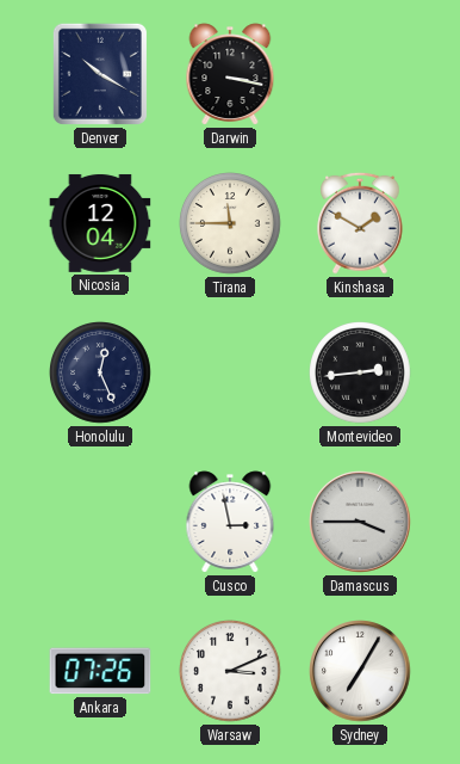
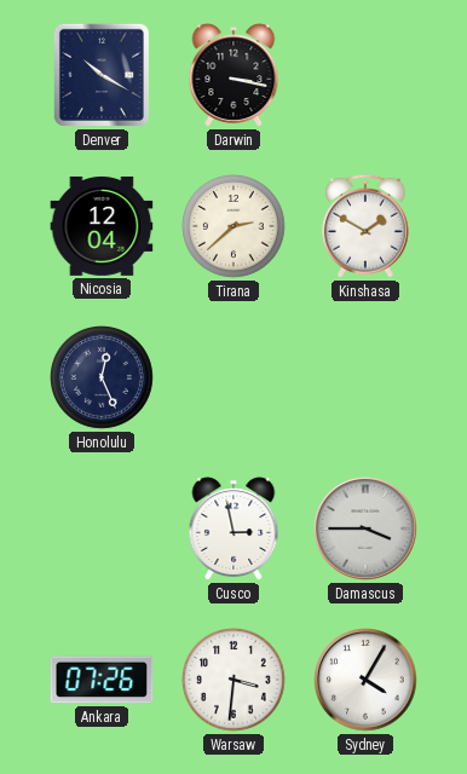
Tirana: 11:45 -> 2:38
Montevideo: 2:44 -> none
Warsaw: 3:11 -> 3:31
Sydney: 7:05 -> 4:05
